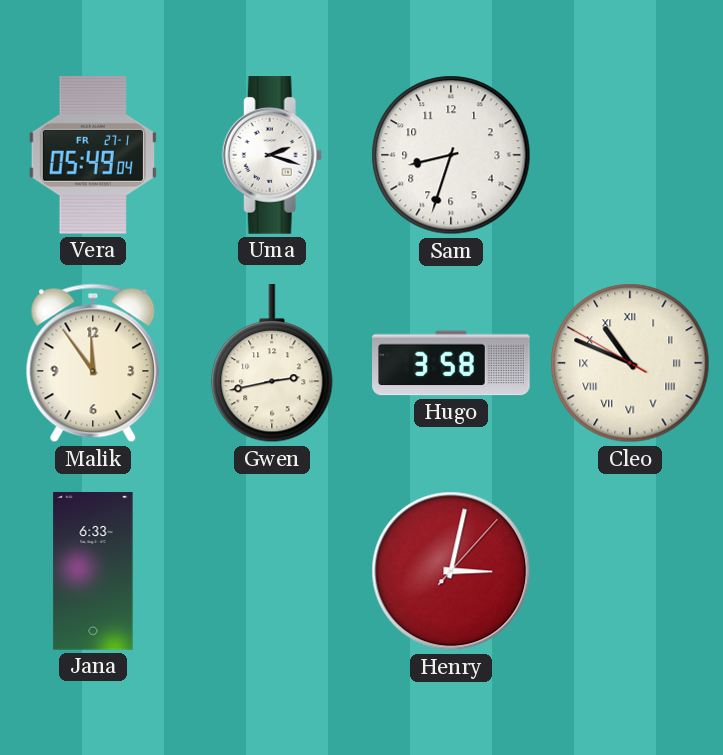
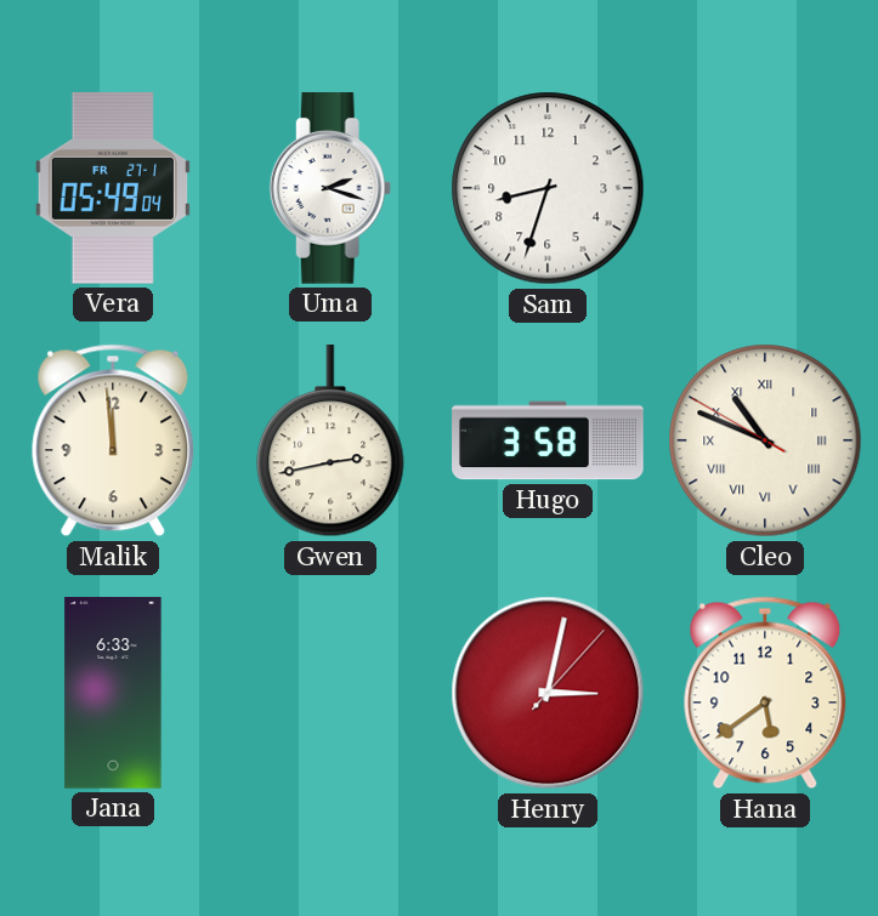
Malik: 11:54 -> 11:59
Hana: none -> 5:39
